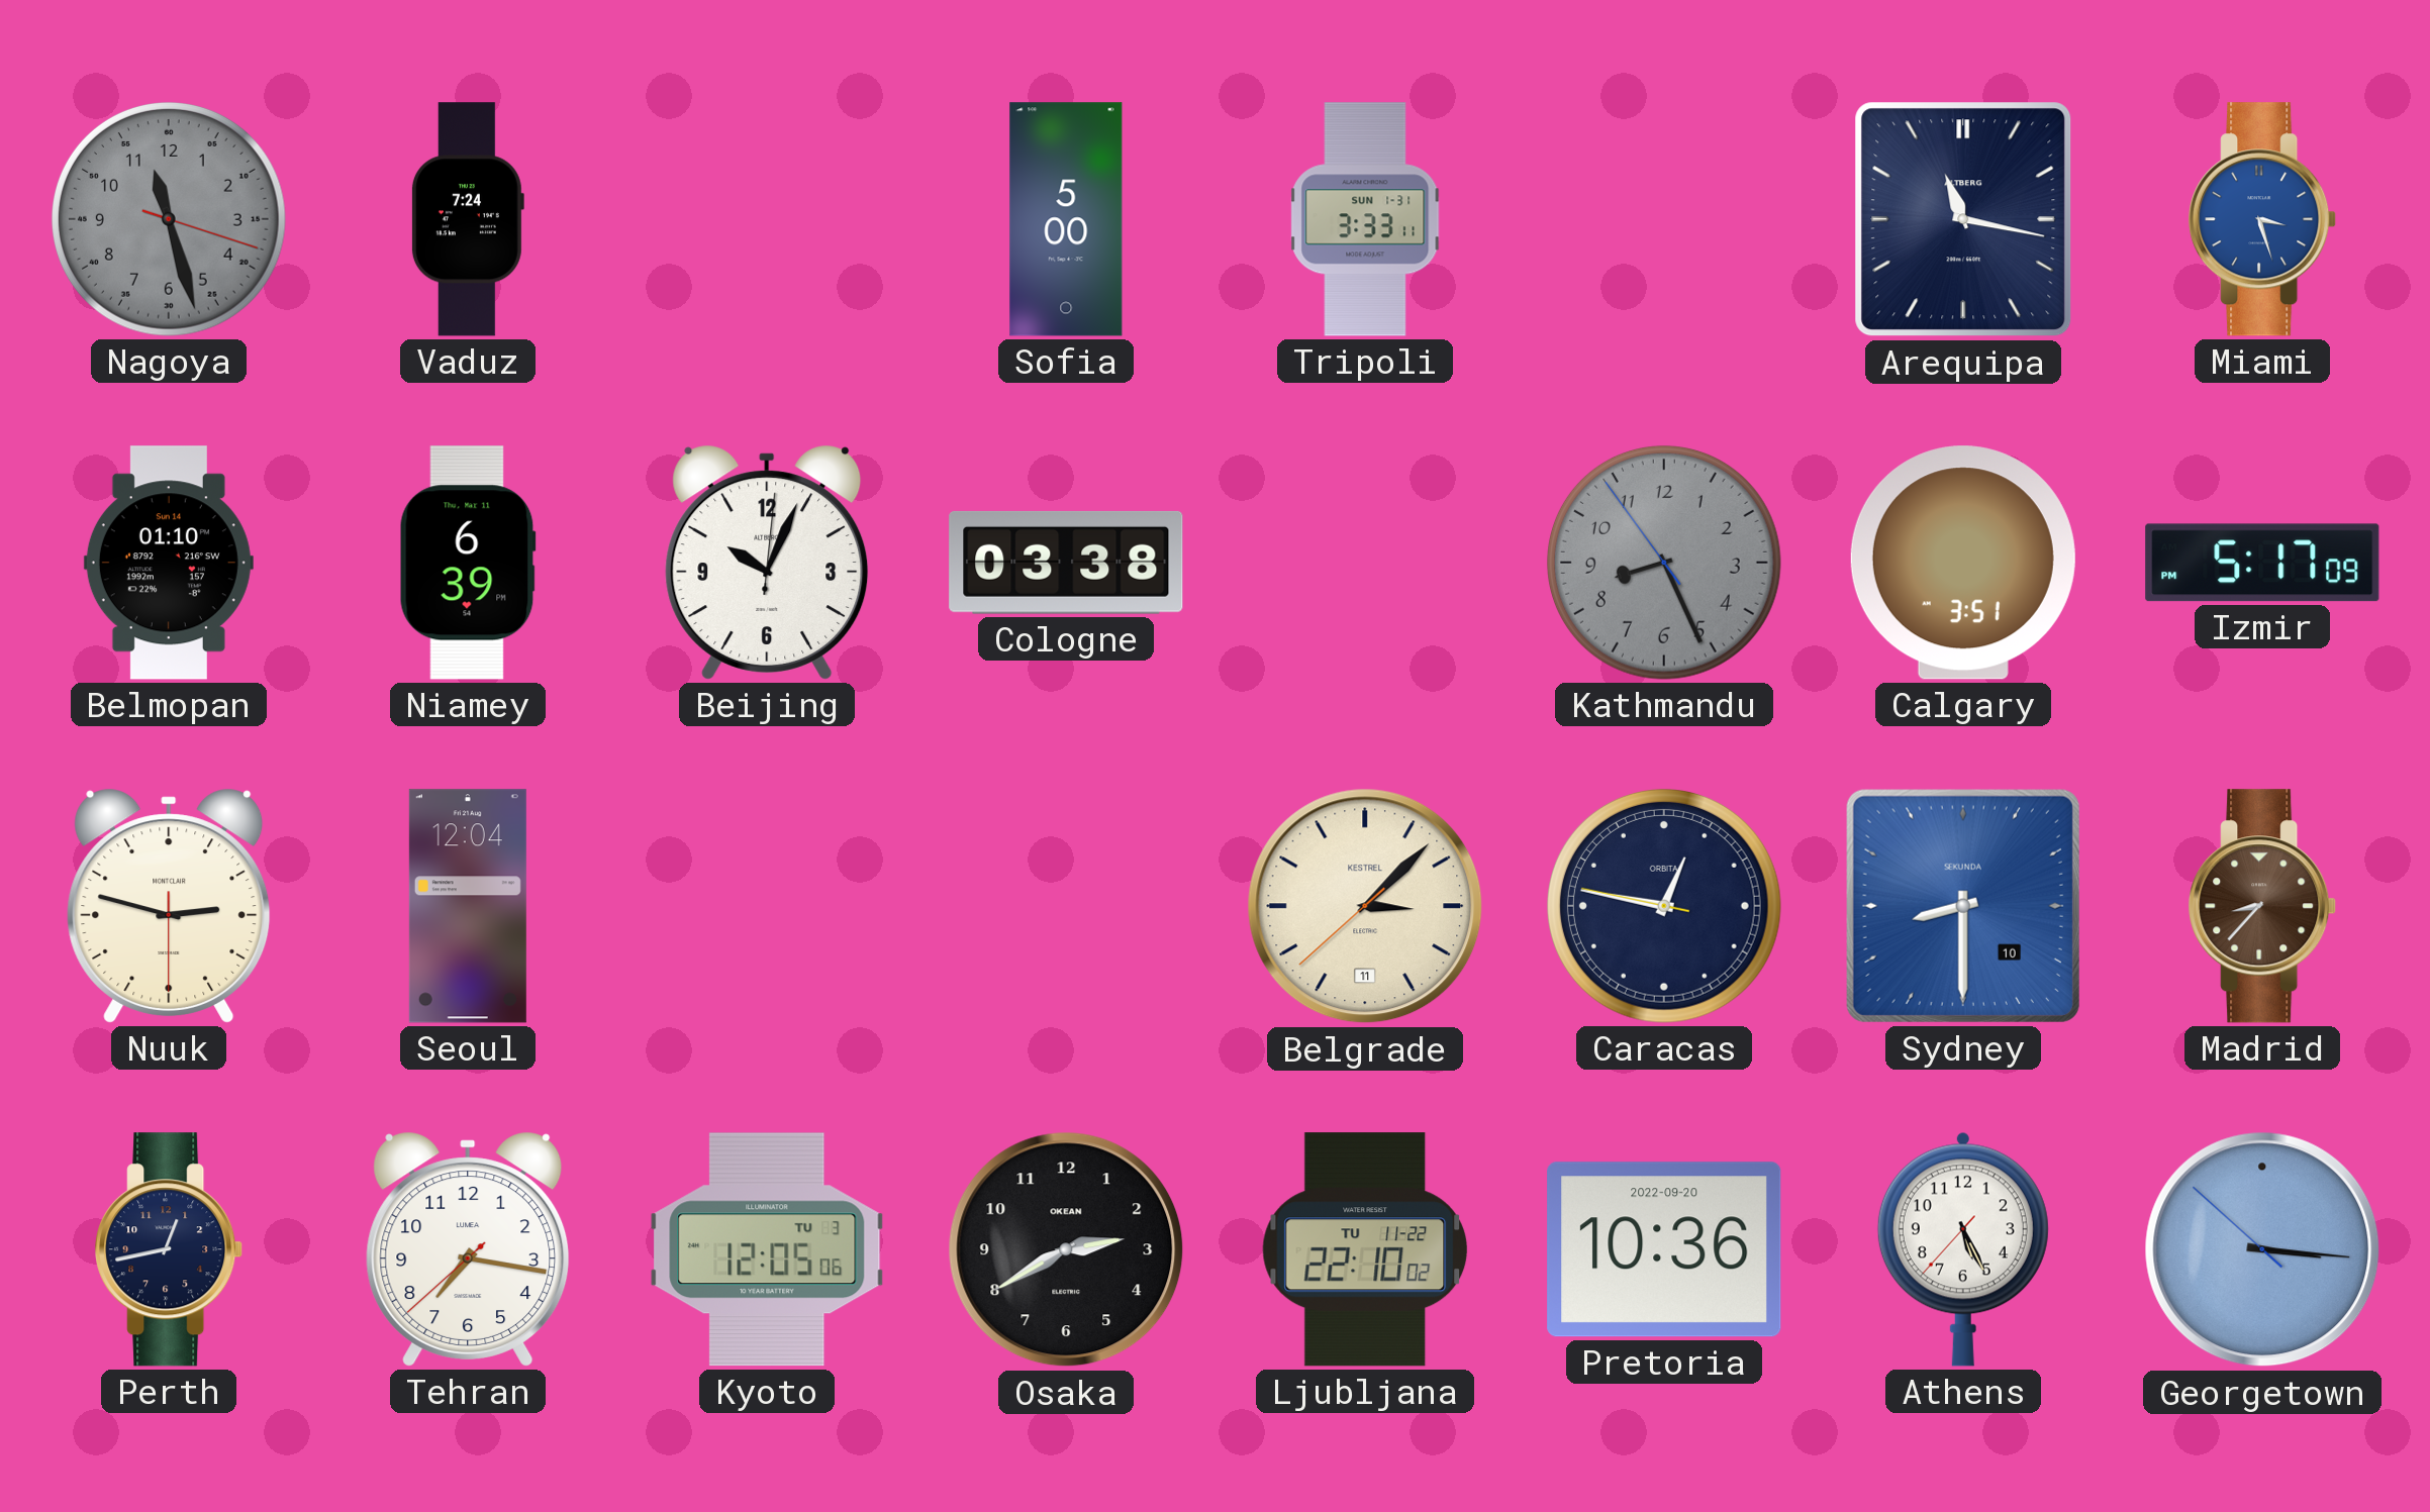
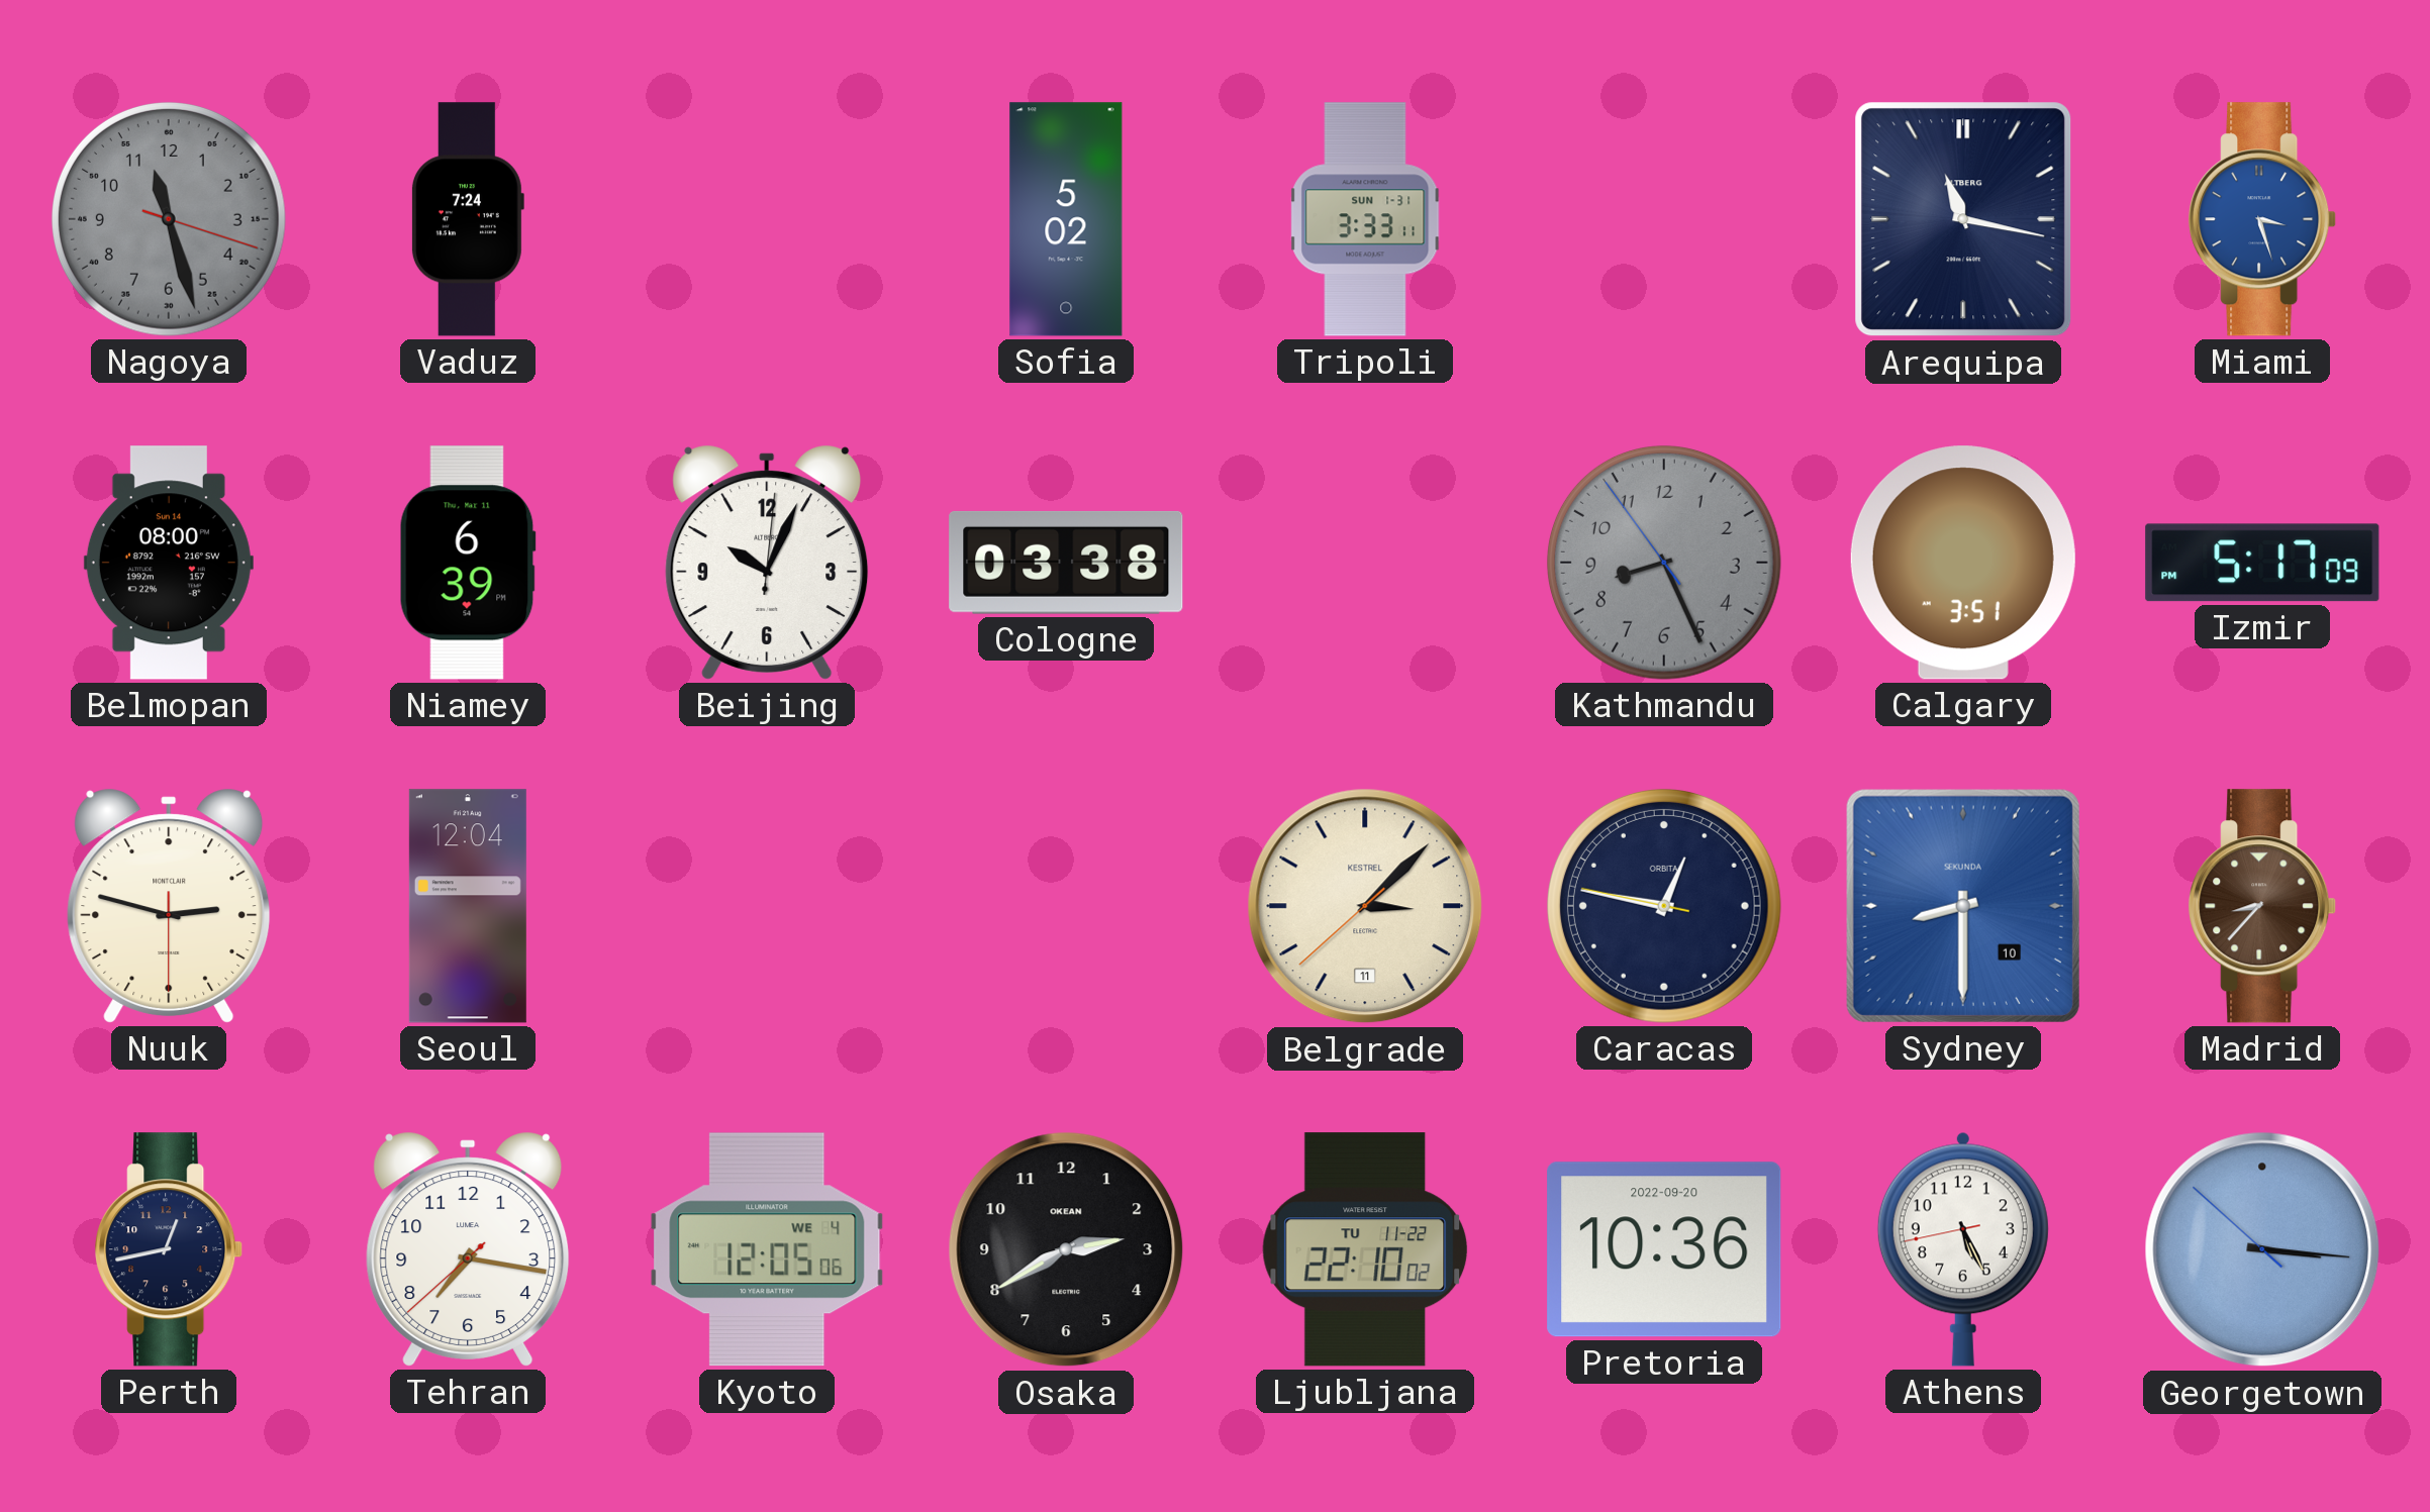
Sofia: 5:00 -> 5:02
Belmopan: 01:10 -> 08:00
Kyoto date: TU 3 -> WE 4
Athens: 5:25:37 -> 5:25:43
